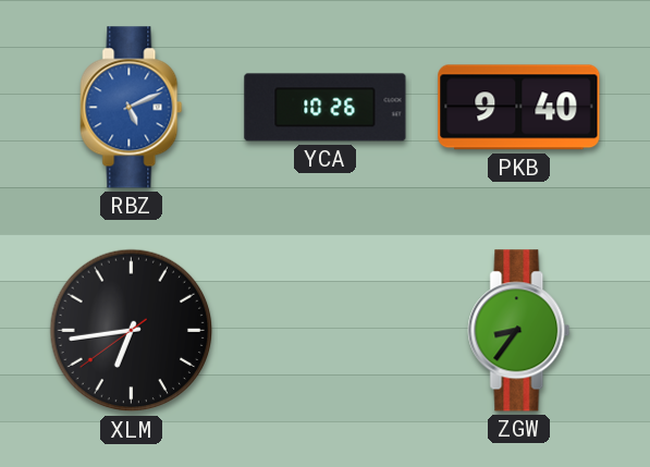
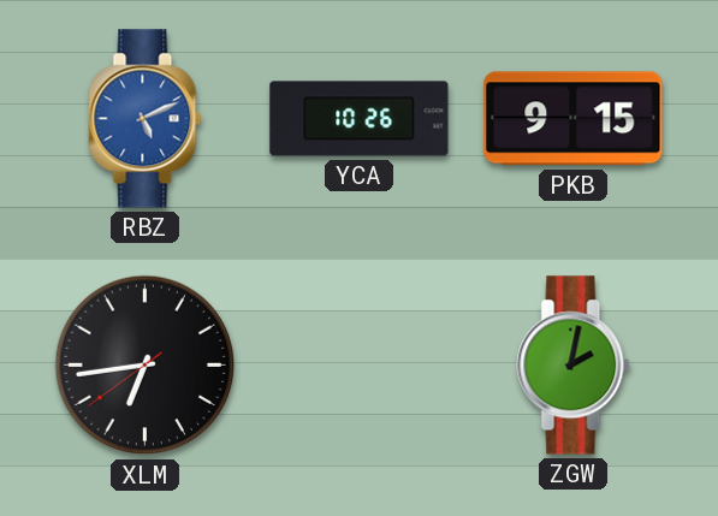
PKB: 9:40 -> 9:15
ZGW: 8:36 -> 2:02
